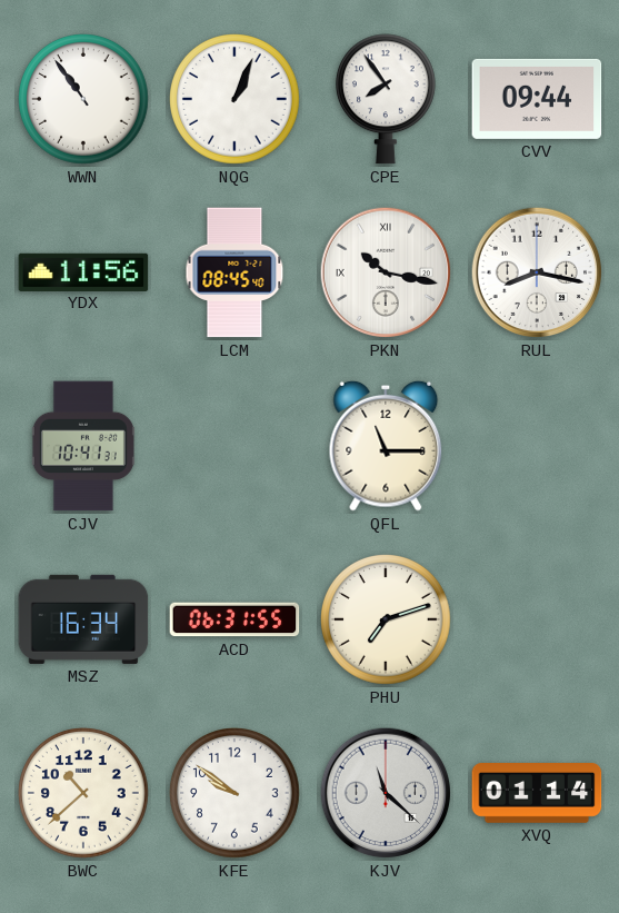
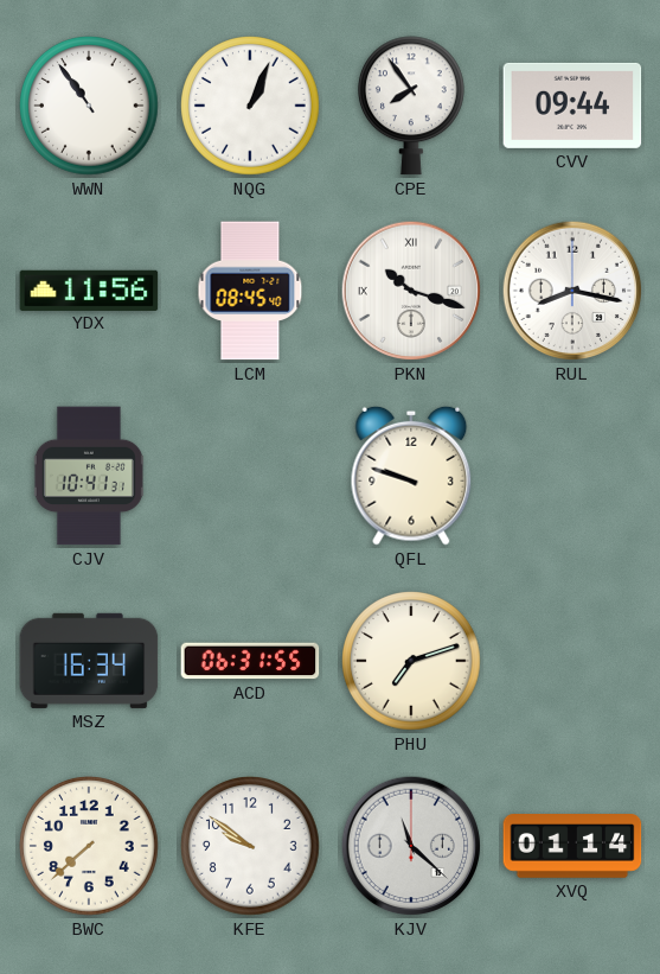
PKN: 10:17 -> 10:18
QFL: 11:15 -> 9:48
BWC: 10:38 -> 7:38
